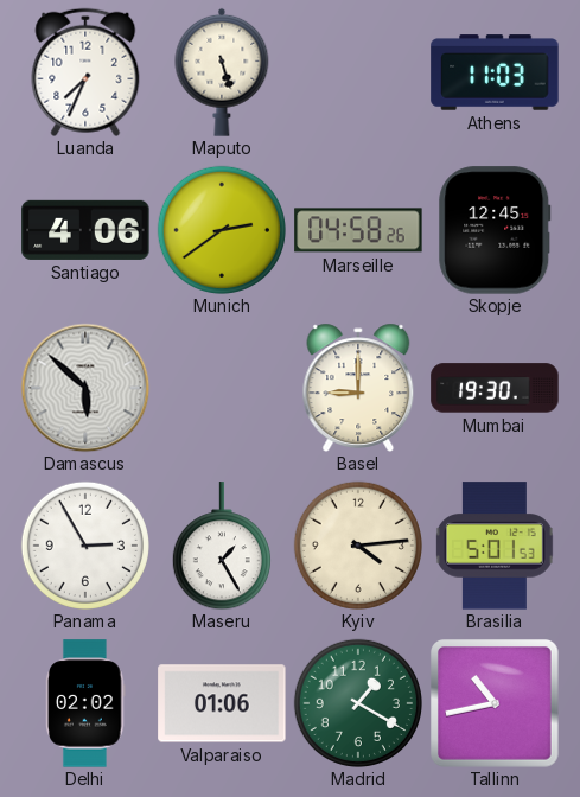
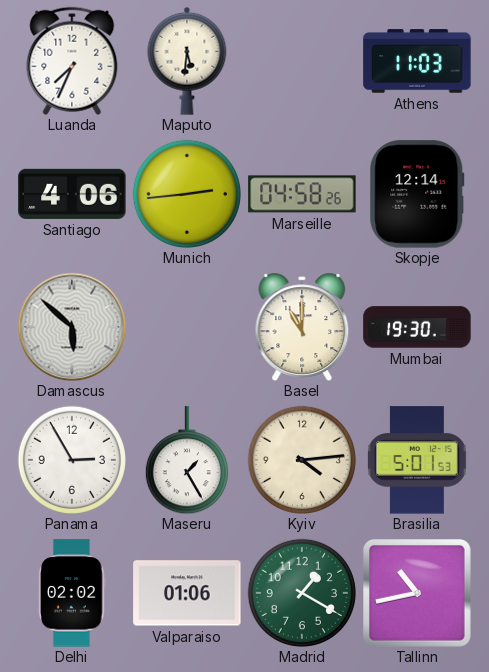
Maputo: 5:27 -> 5:31
Munich: 2:39 -> 2:44
Skopje: 12:45 -> 12:14
Basel: 9:00 -> 11:00
